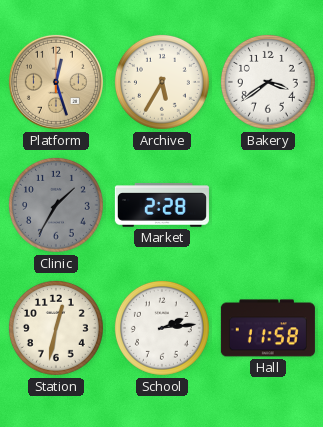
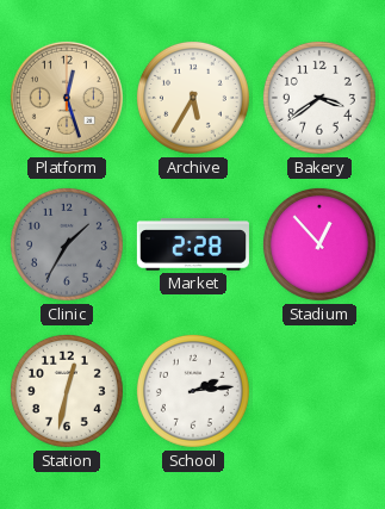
Stadium: none -> 12:53
Hall: 11:58 -> none
